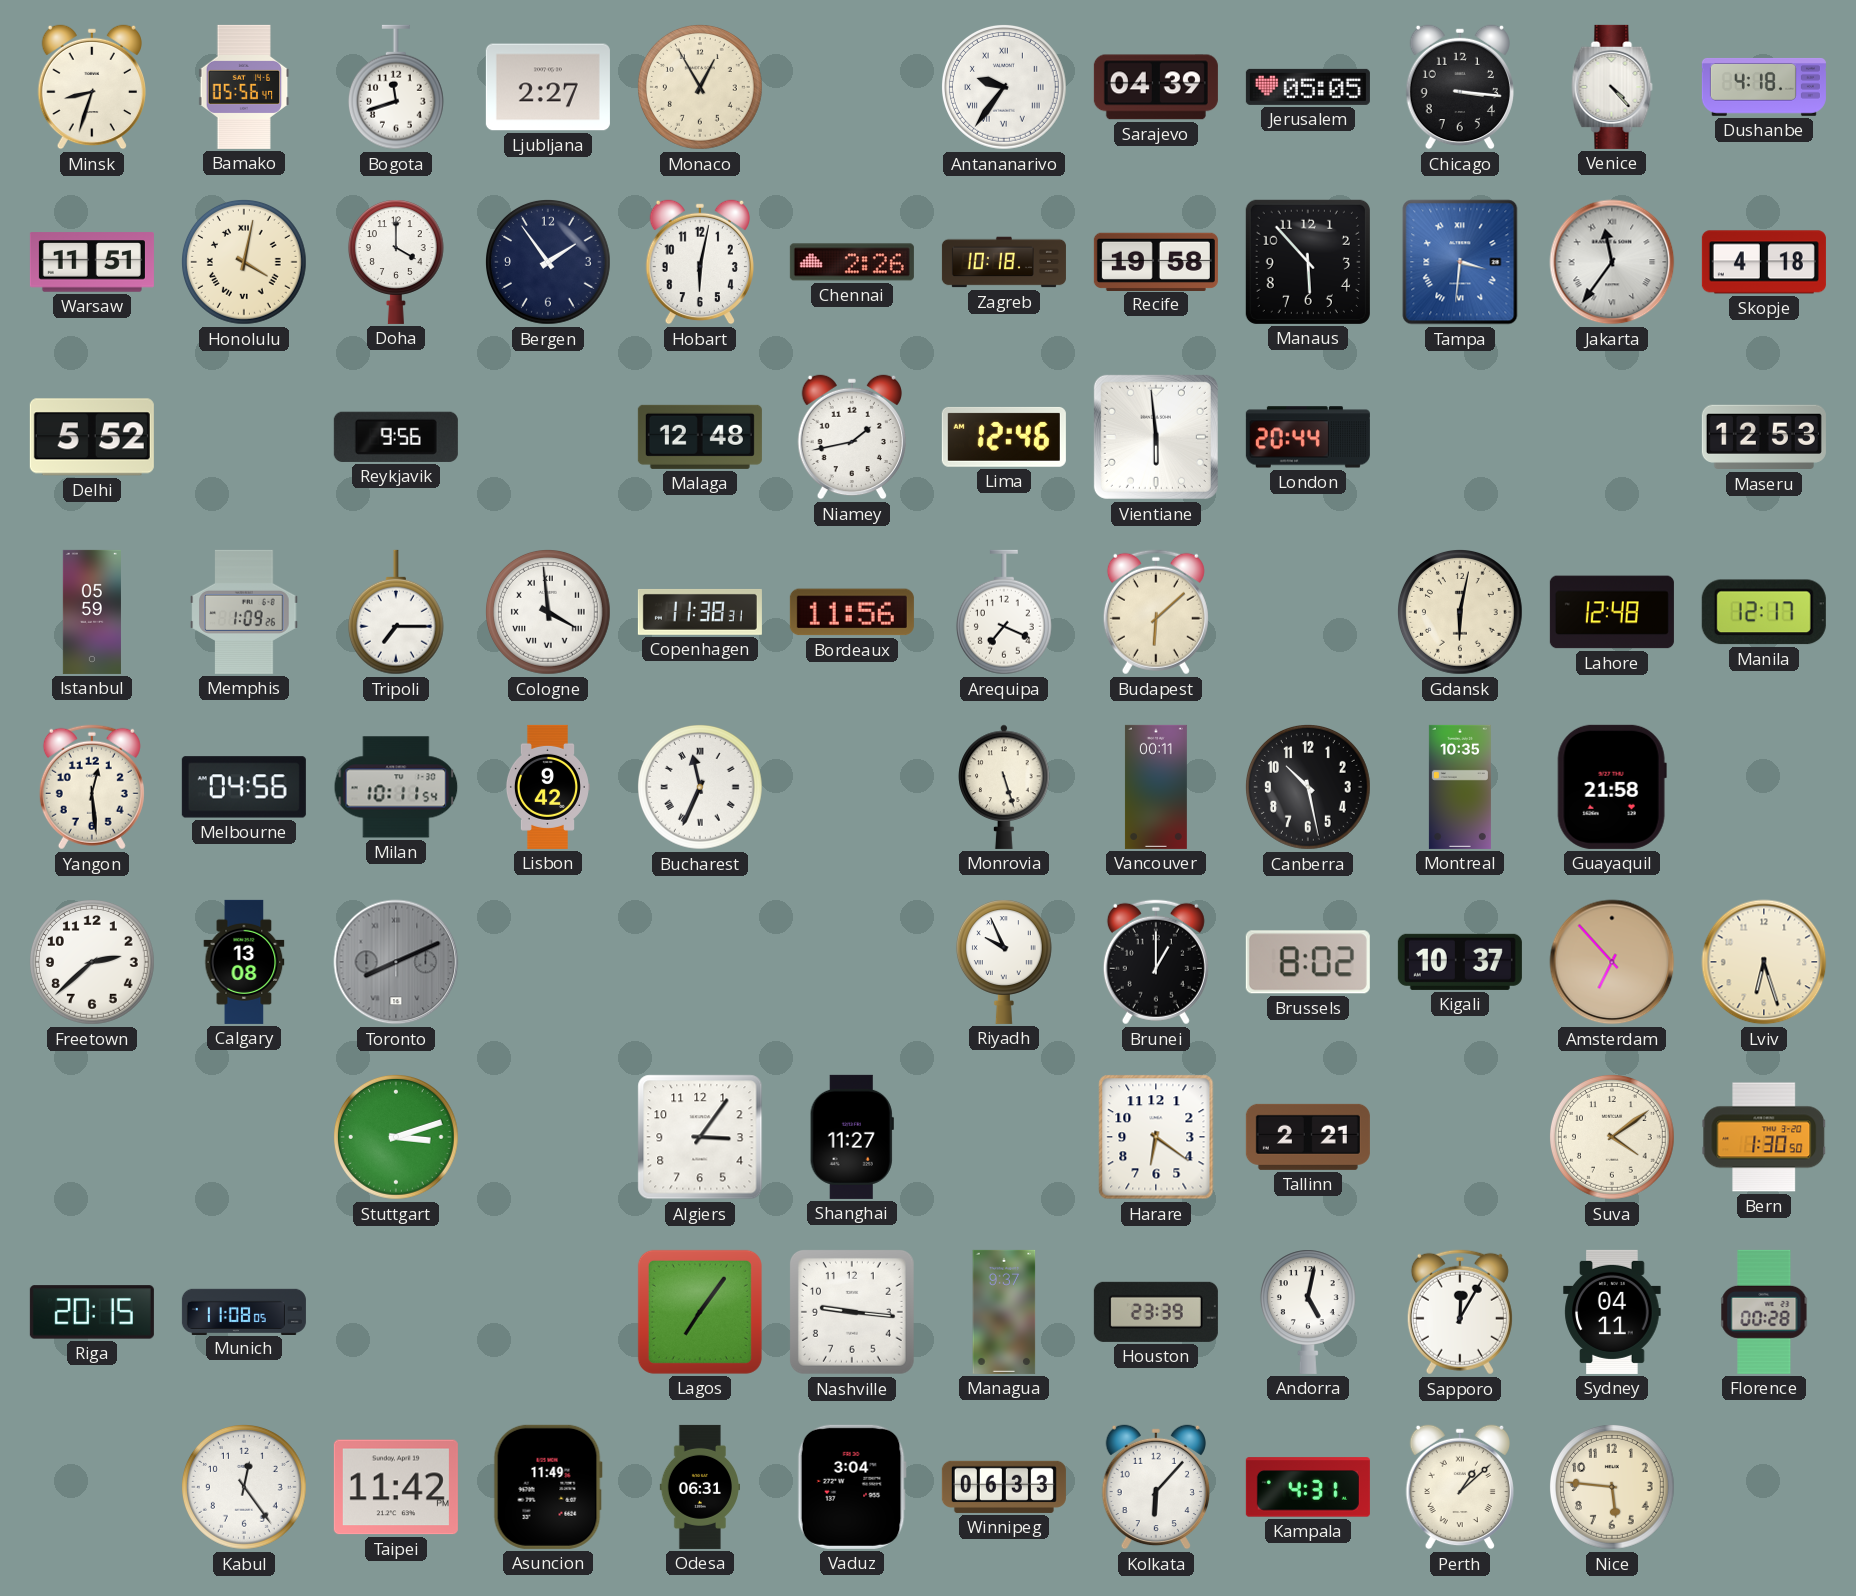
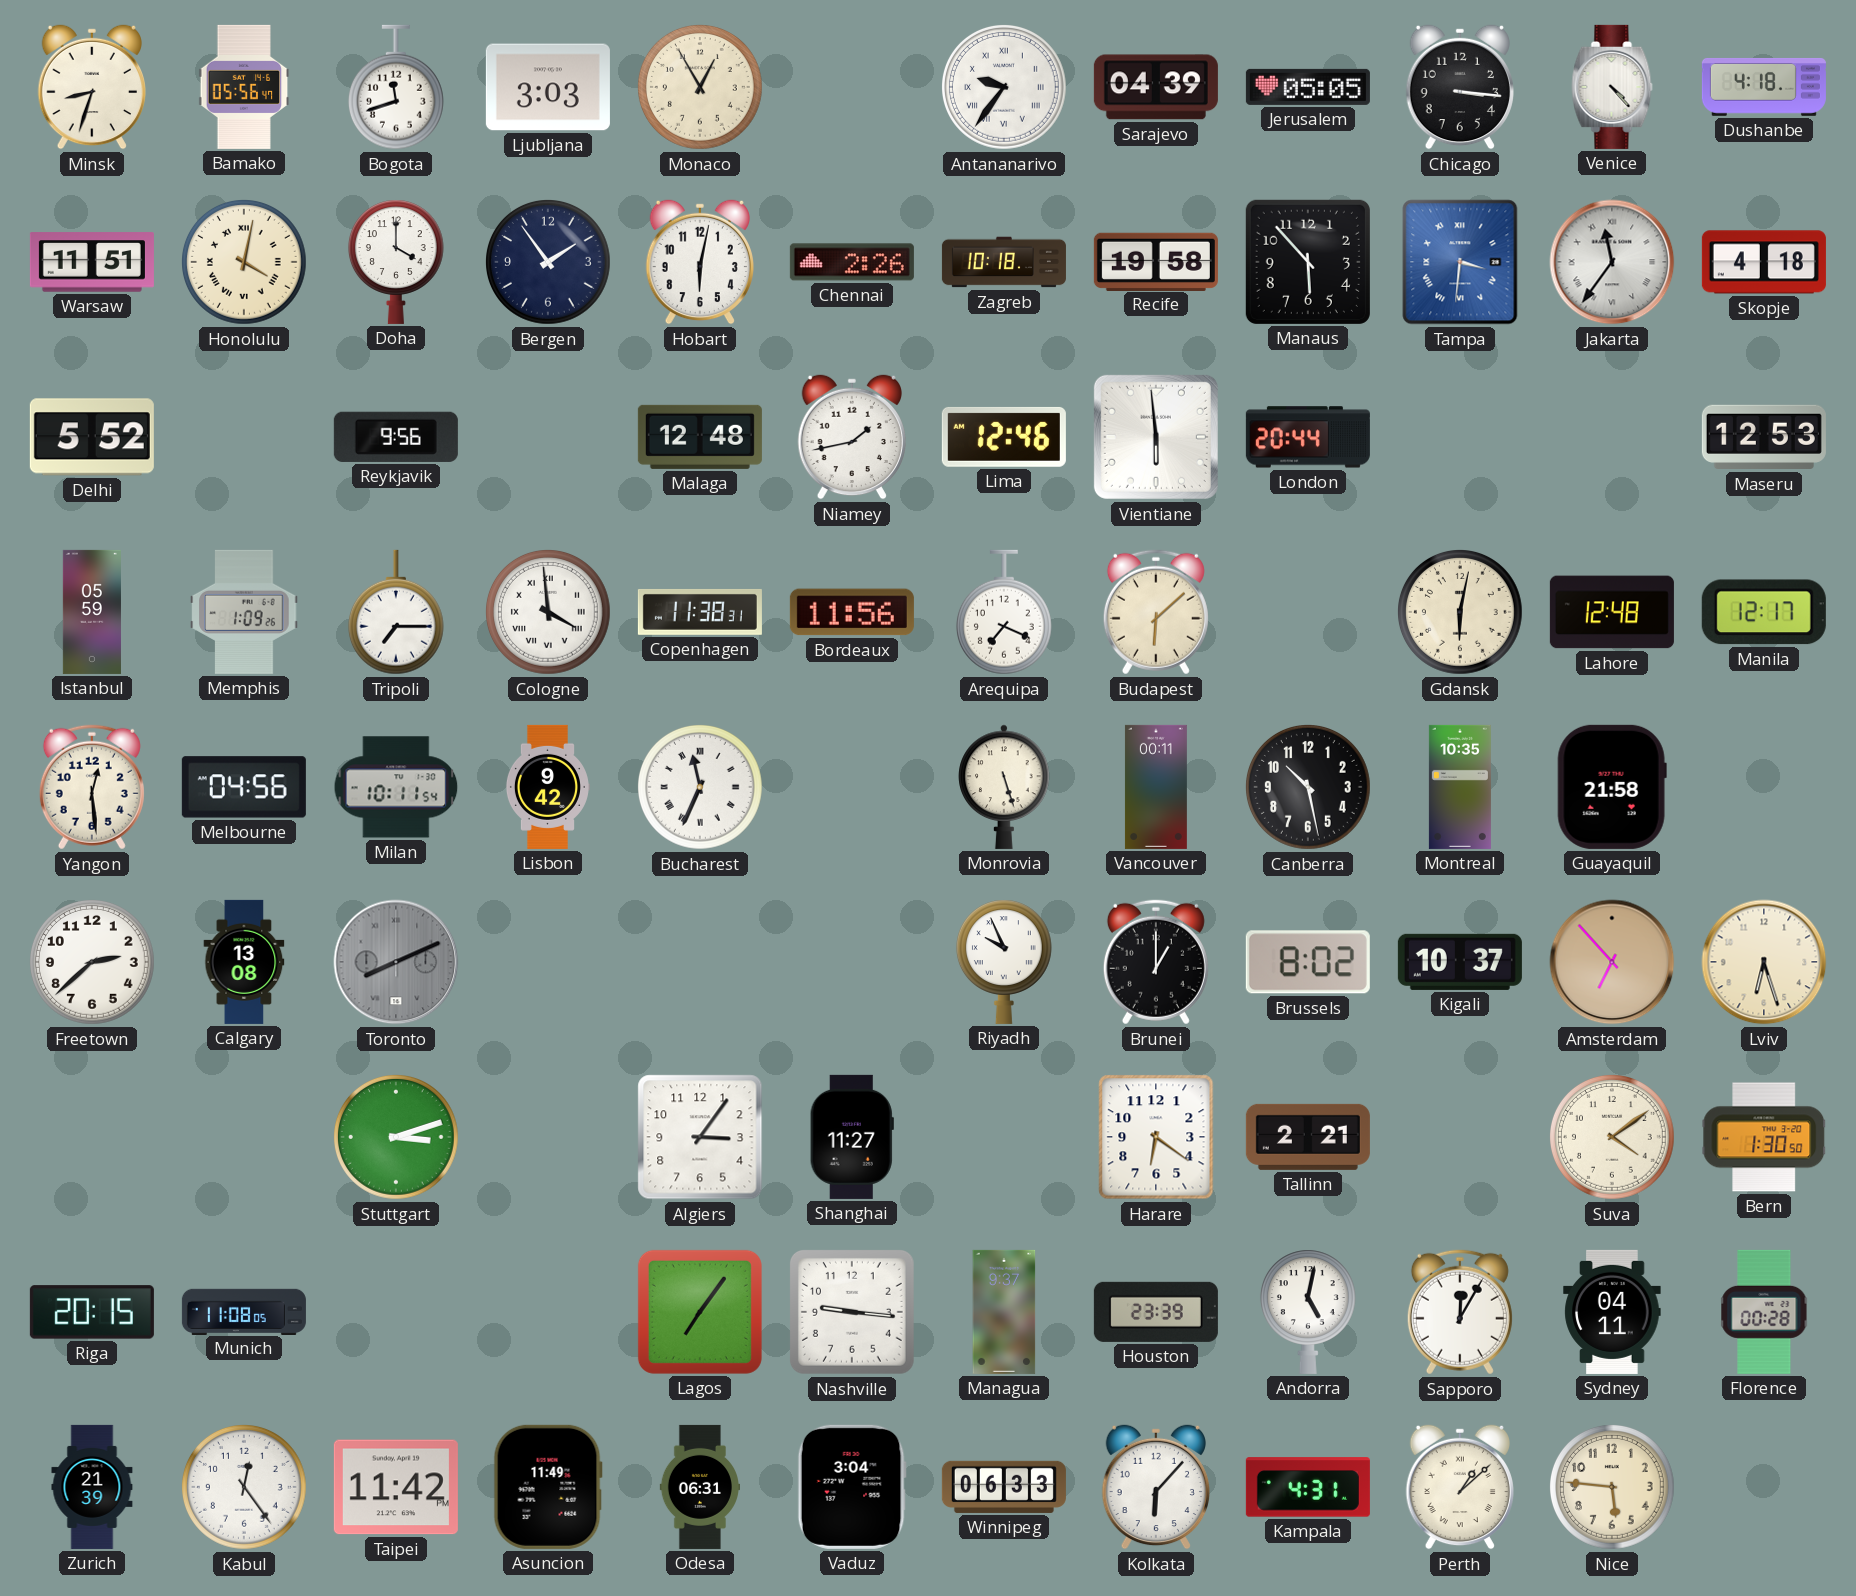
Ljubljana: 2:27 -> 3:03
Zurich: none -> 21:39
